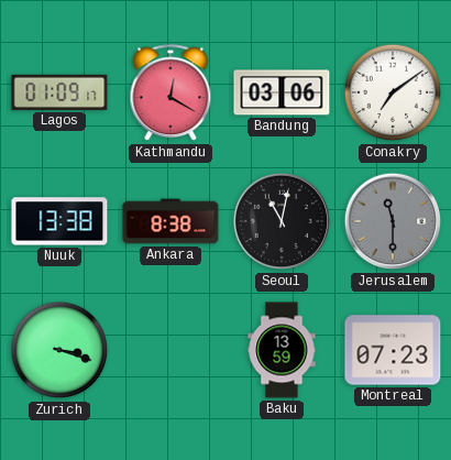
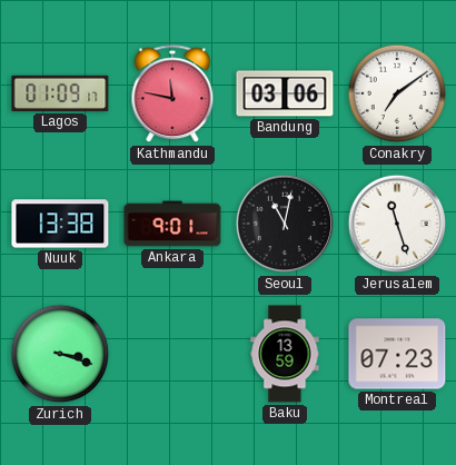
Kathmandu: 12:20 -> 11:47
Ankara: 8:38 -> 9:01
Jerusalem: 11:30 -> 11:27
Jerusalem dial: grey -> white
